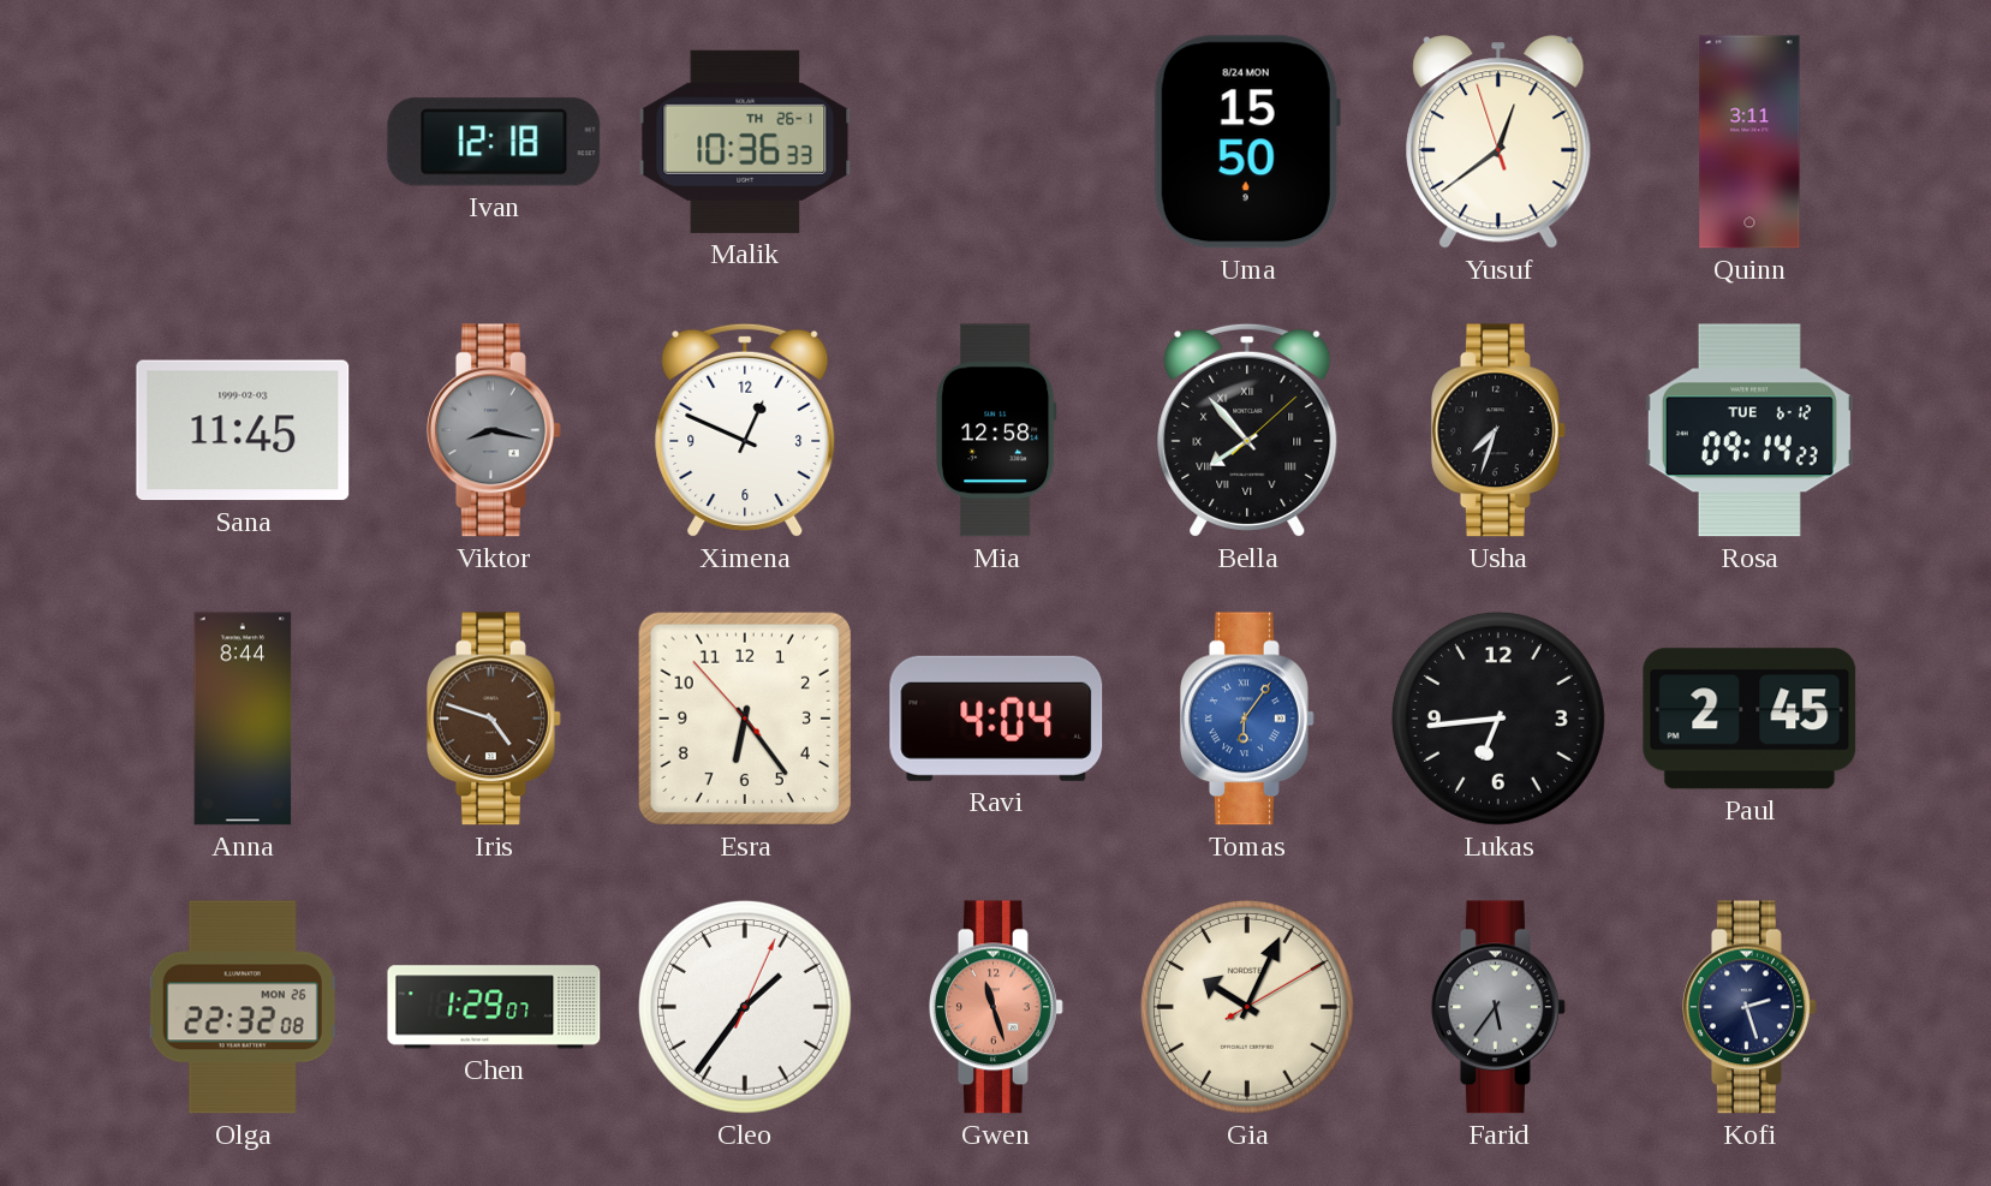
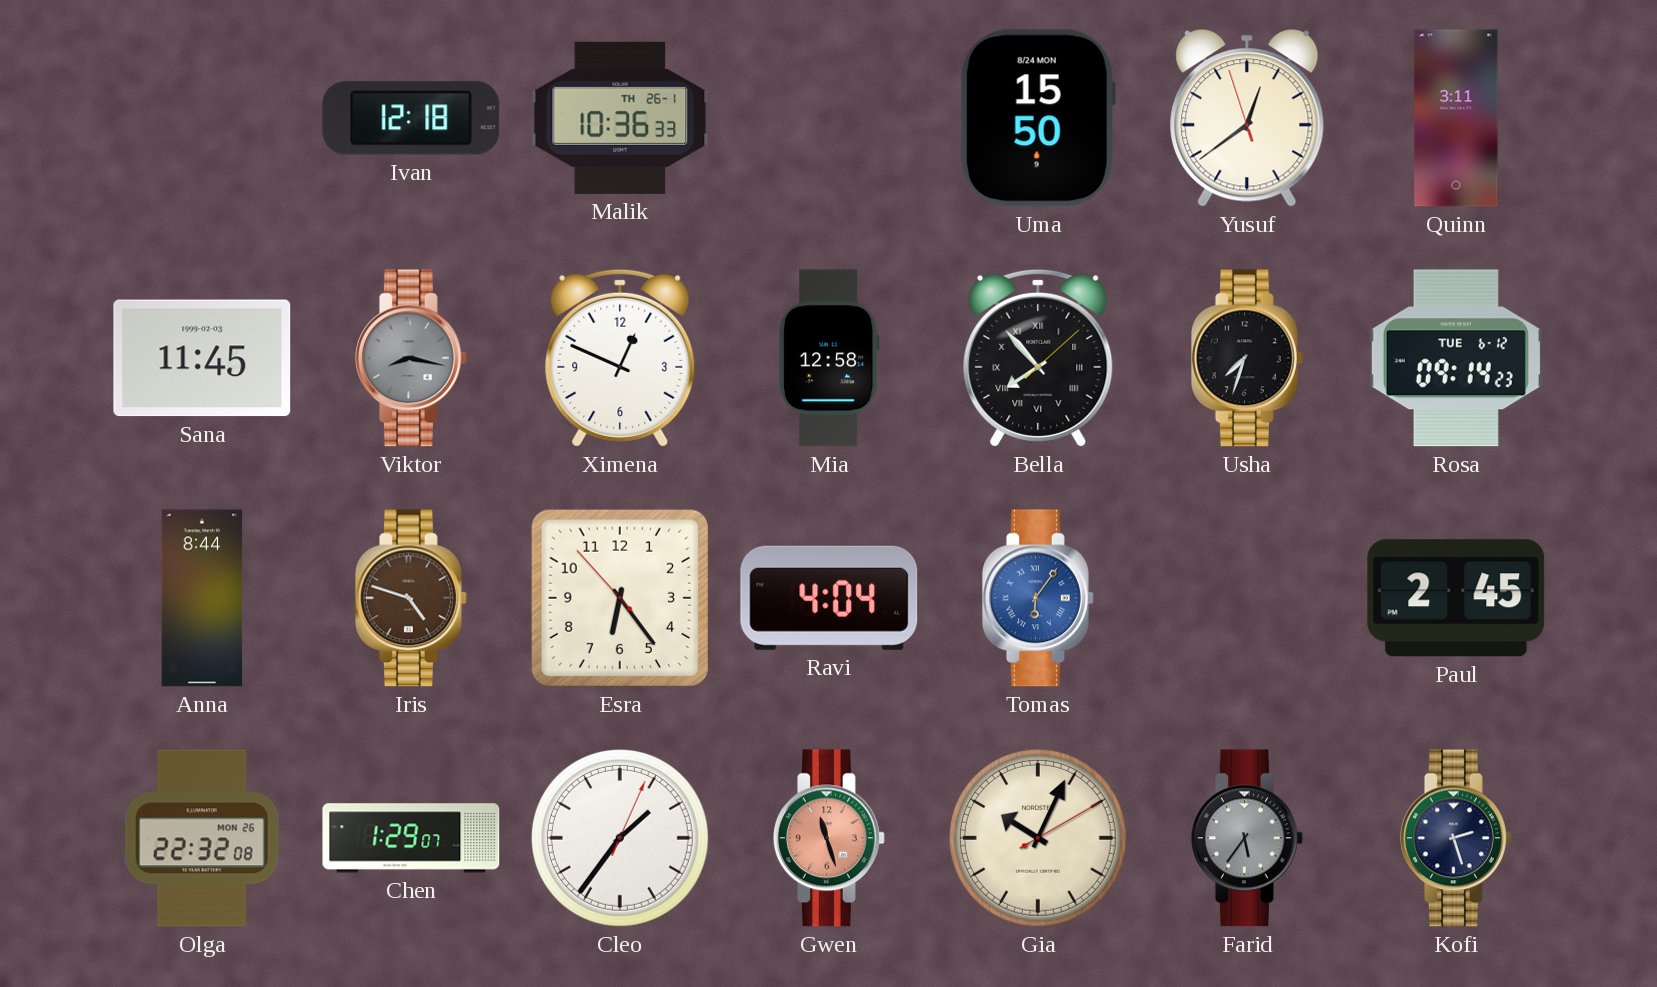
Lukas: 6:44 -> none
